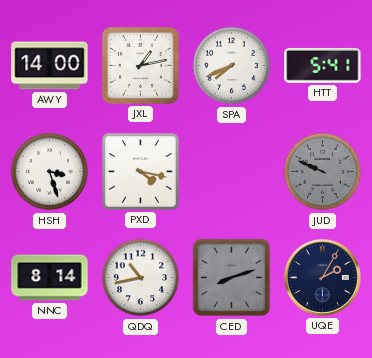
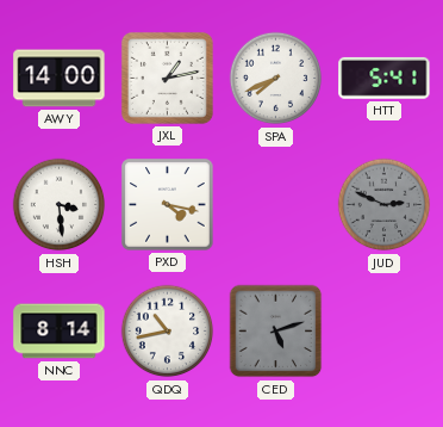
HSH: 3:27 -> 3:29
JUD: 9:49 -> 2:49
CED: 8:12 -> 5:12
UQE: 2:05 -> none
